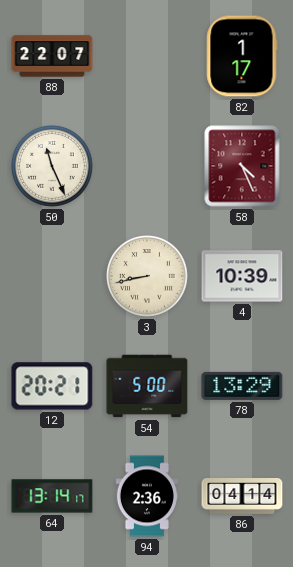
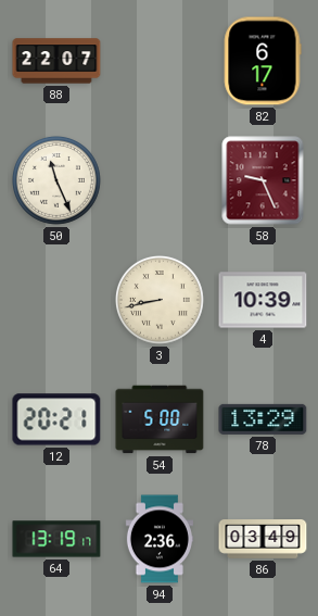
82: 1:17 -> 6:17
58: 4:26 -> 9:26
64: 13:14 -> 13:19
86: 04:14 -> 03:49
